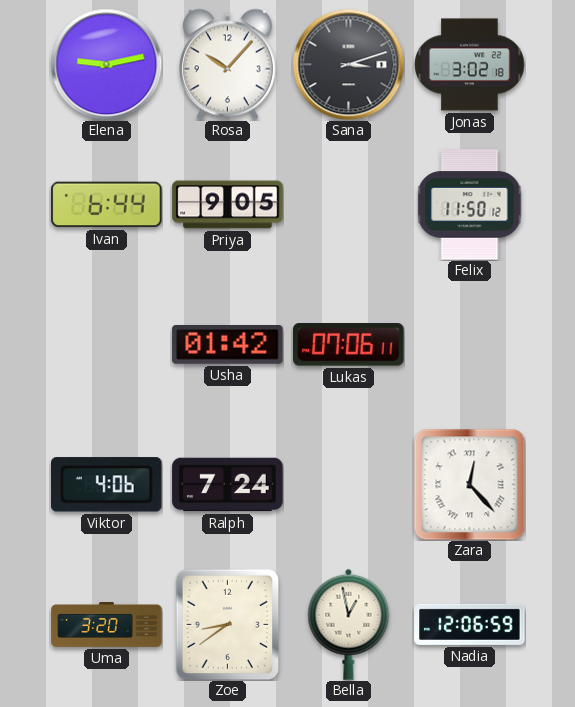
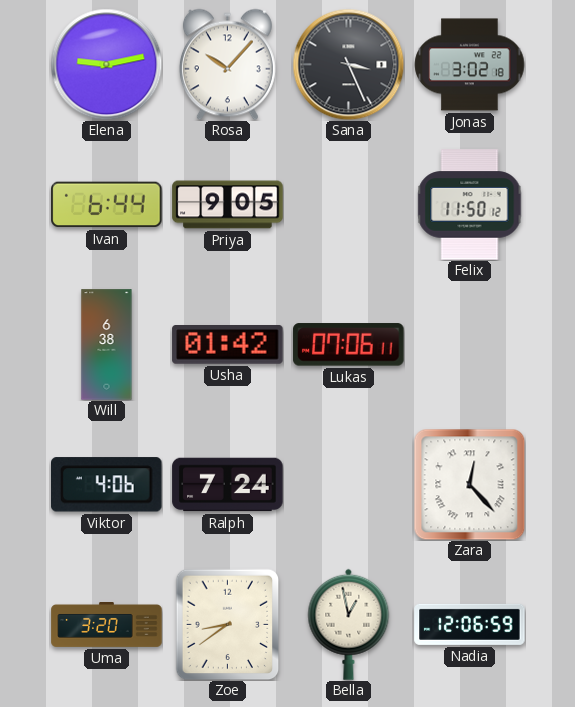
Sana: 3:12 -> 3:26
Will: none -> 6:38
